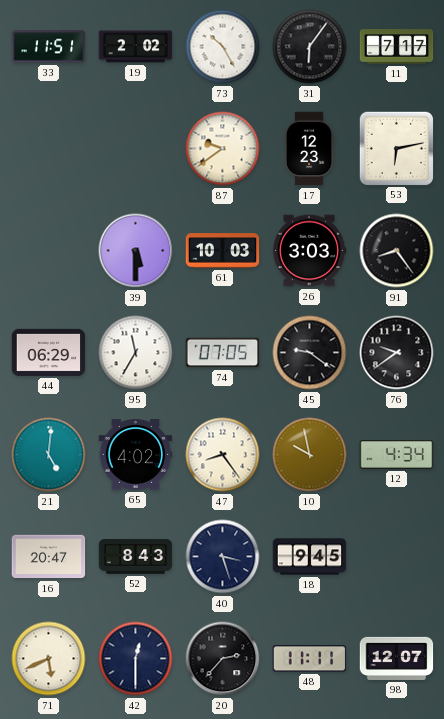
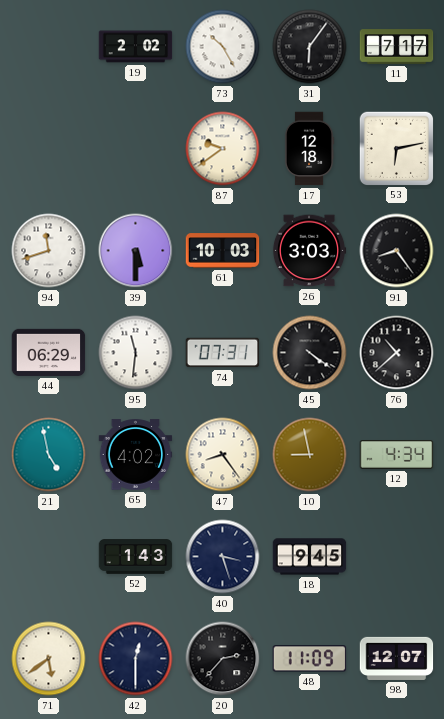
33: 11:51 -> none
17: 12:23 -> 12:18
94: none -> 11:42
95: 11:35 -> 11:31
74: 07:05 -> 07:31
45: 9:21 -> 4:21
76: 9:39 -> 10:38
21: 5:01 -> 4:58
10: 9:58 -> 8:58
16: 20:47 -> none
52: 8:43 -> 1:43
71: 5:41 -> 5:39
48: 11:11 -> 11:09
